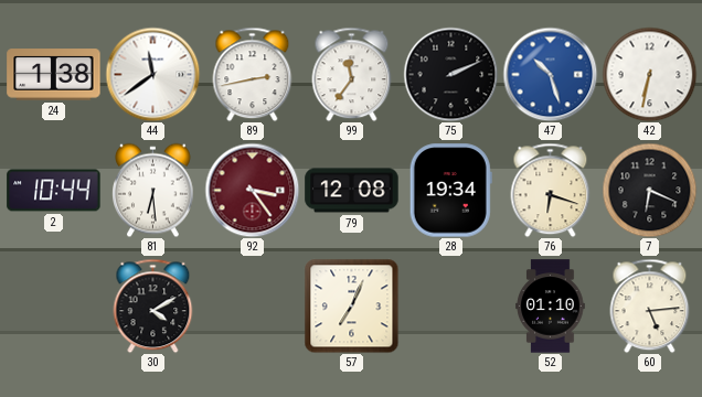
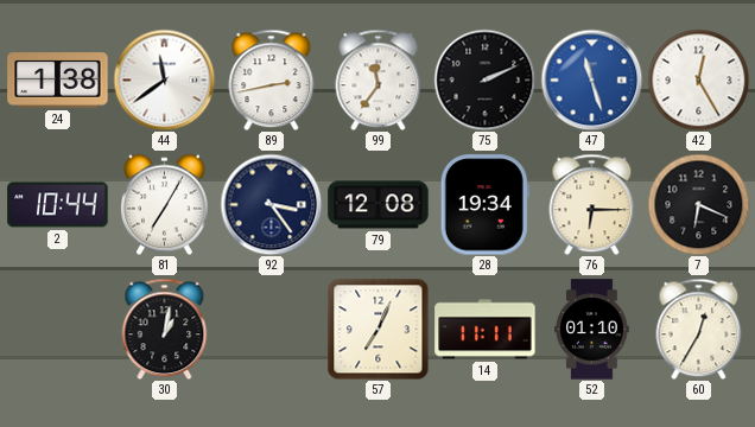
47: 10:27 -> 11:27
42: 6:32 -> 12:25
81: 6:29 -> 7:05
92 dial: burgundy -> navy
76: 6:18 -> 6:15
30: 4:10 -> 1:02
14: none -> 11:11
60: 5:14 -> 12:35
